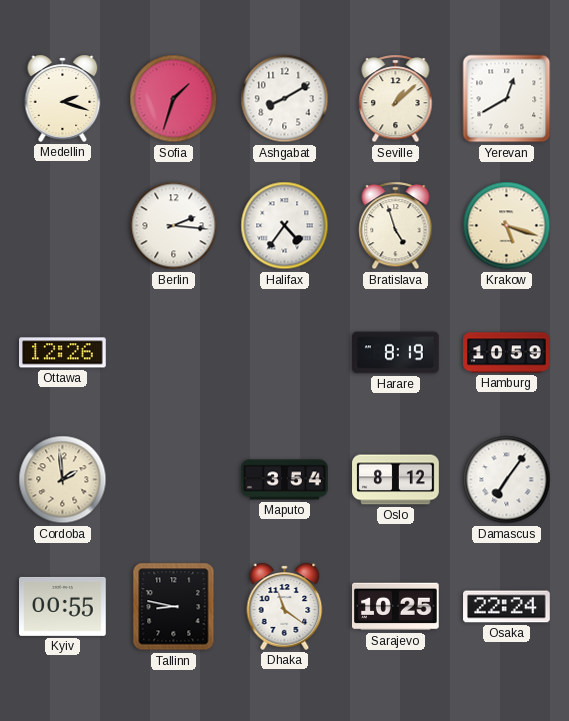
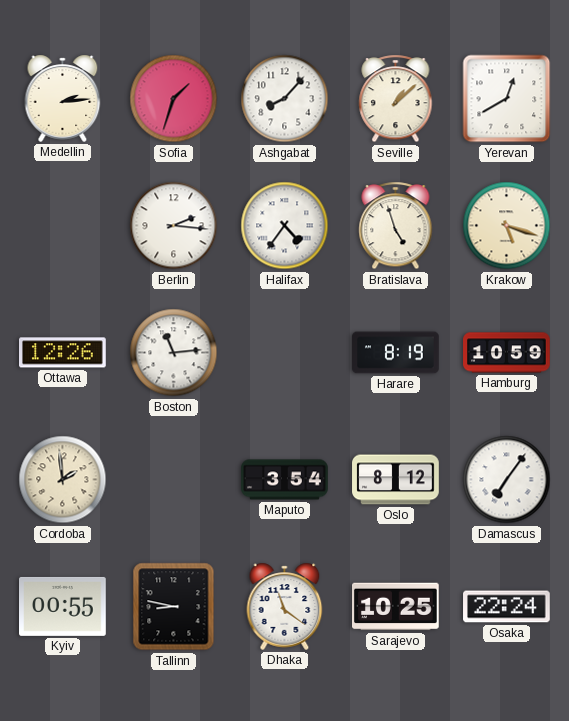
Medellin: 2:18 -> 2:14
Ashgabat: 8:10 -> 8:07
Boston: none -> 11:14
